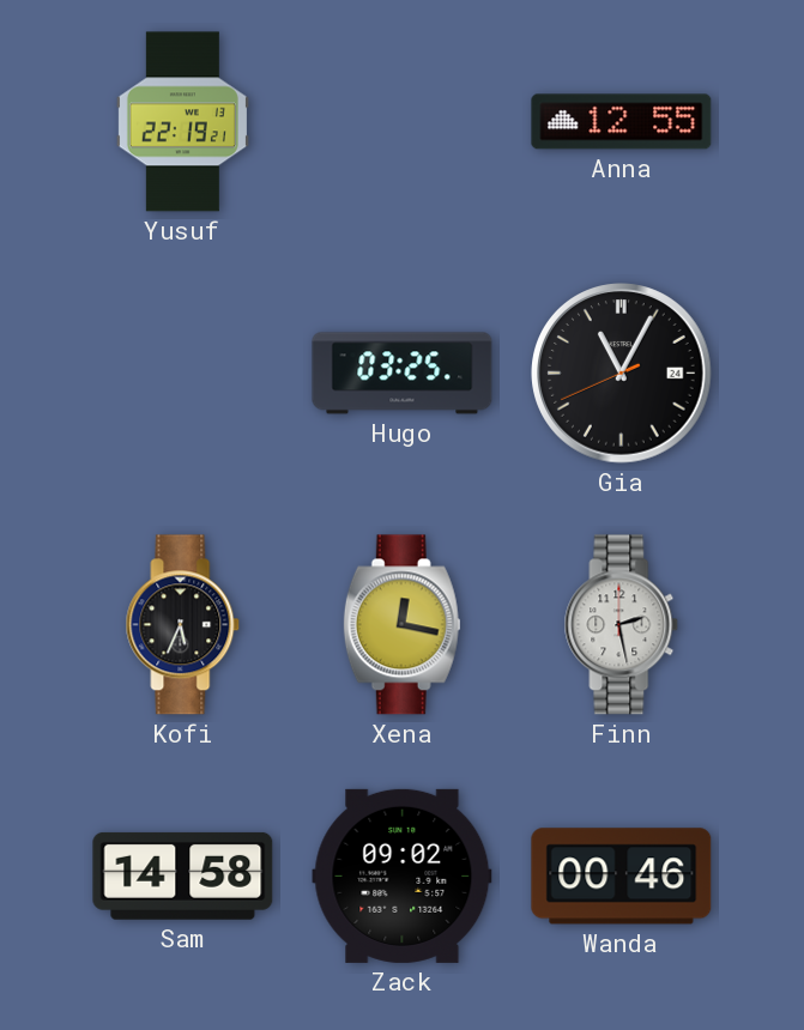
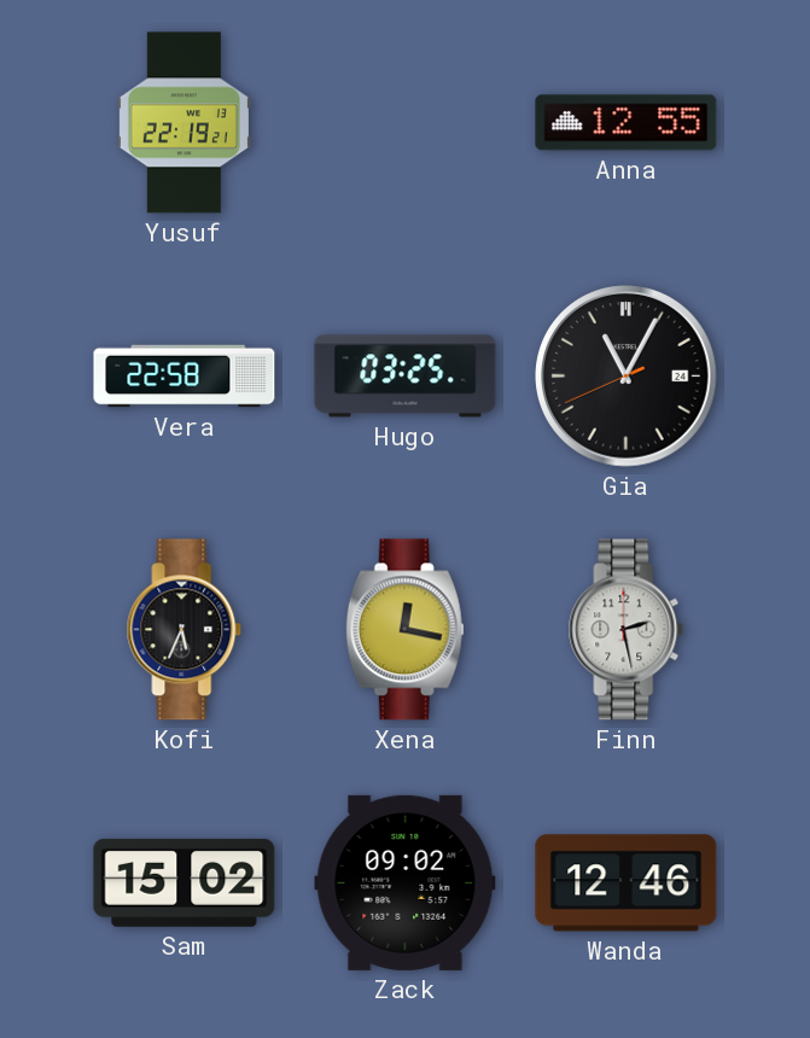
Vera: none -> 22:58
Sam: 14:58 -> 15:02
Wanda: 00:46 -> 12:46
